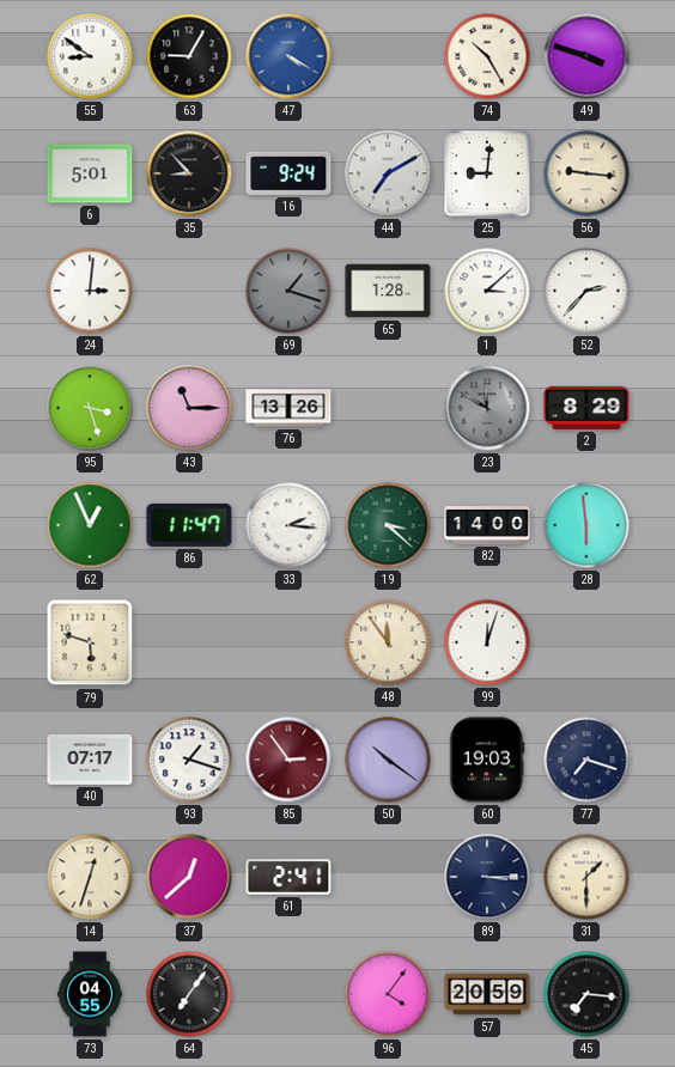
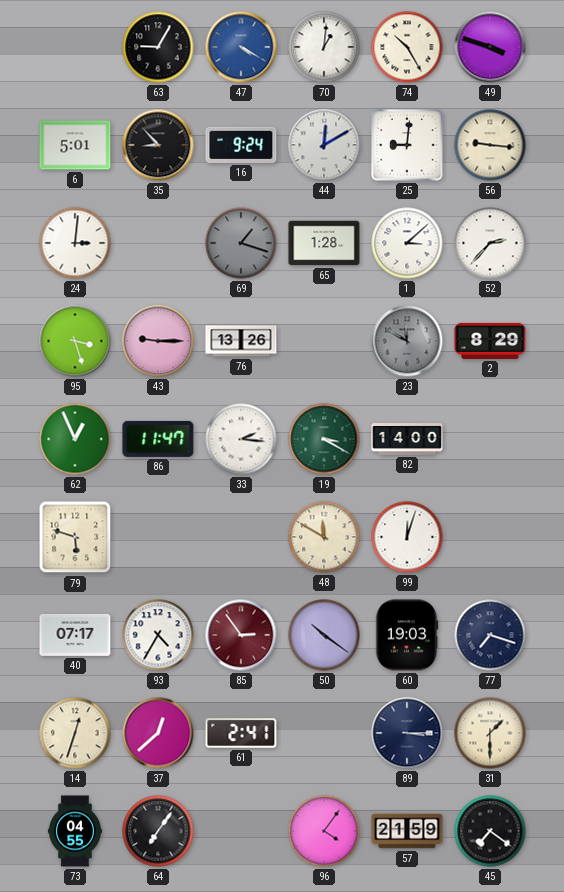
55: 8:51 -> none
70: none -> 1:01
44: 7:10 -> 12:10
43: 11:15 -> 9:15
19: 3:22 -> 3:20
28: 5:59 -> none
48: 11:54 -> 11:50
93: 1:18 -> 4:35
57: 20:59 -> 21:59
45: 7:16 -> 7:21
